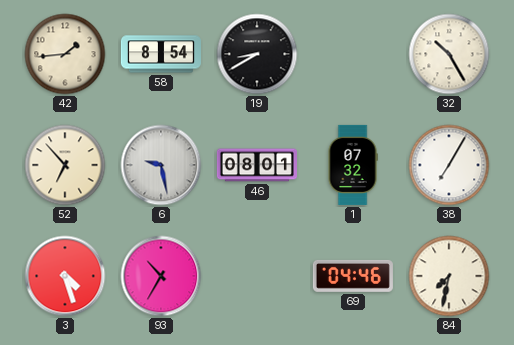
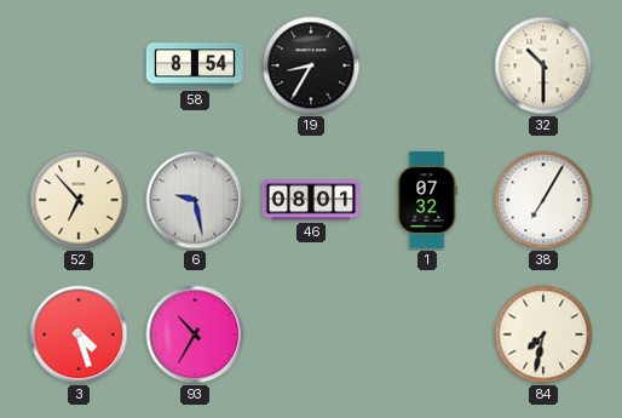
42: 1:44 -> none
19: 8:40 -> 8:35
32: 10:25 -> 10:30
69: 04:46 -> none
